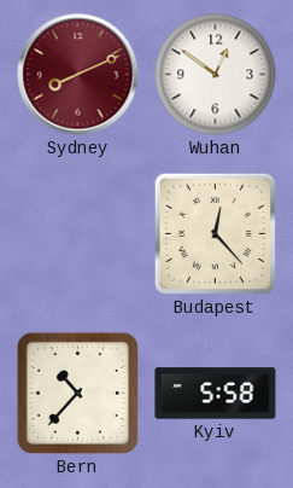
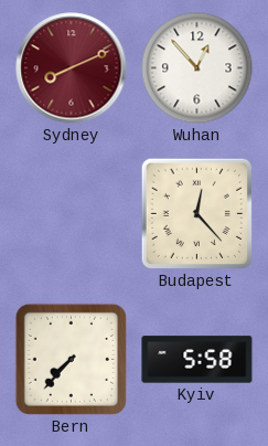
Wuhan: 12:51 -> 12:53
Bern: 10:37 -> 7:37
